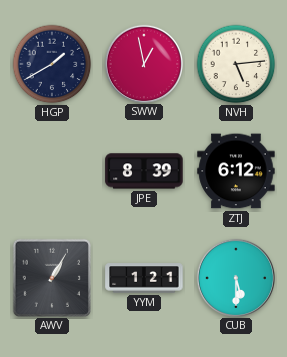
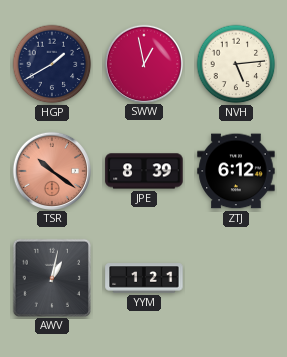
TSR: none -> 10:21
AWV: 1:05 -> 1:02
CUB: 5:30 -> none
